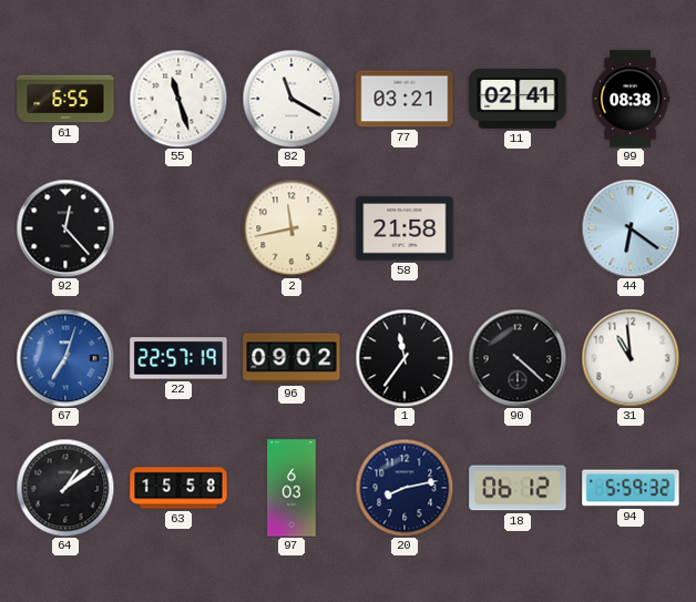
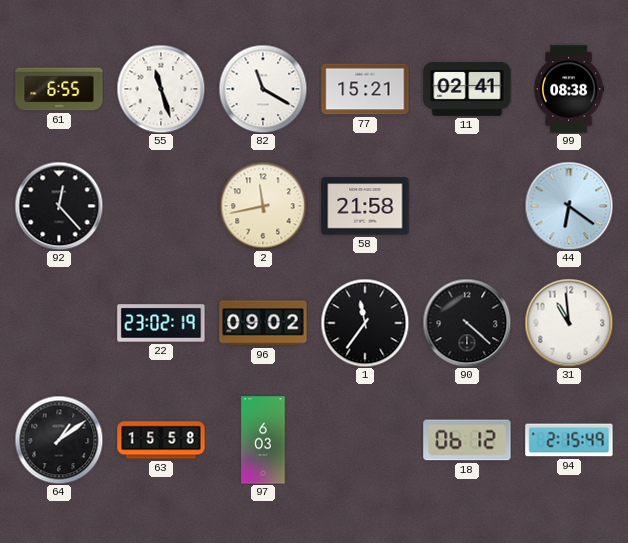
77: 03:21 -> 15:21
67: 7:03 -> none
22: 22:57 -> 23:02
20: 8:13 -> none
94: 5:59 -> 2:15
